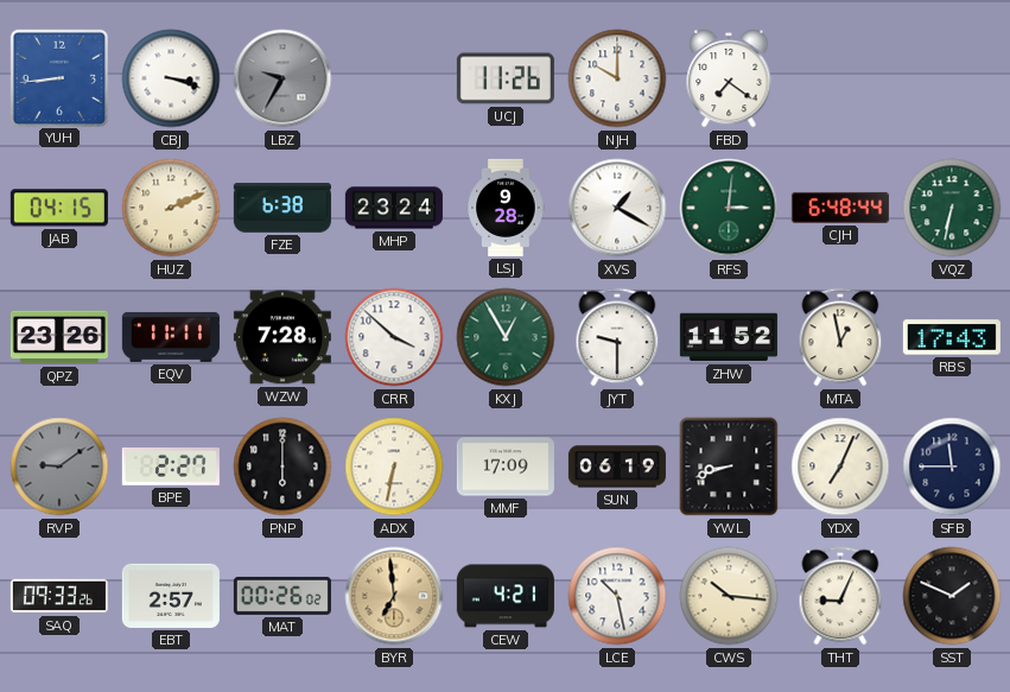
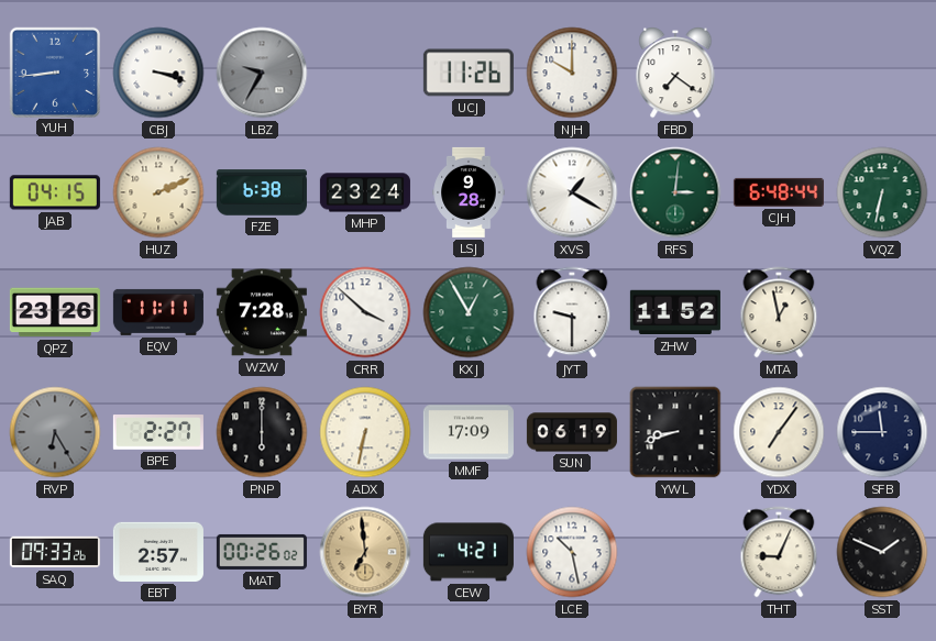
RBS: 17:43 -> none
RVP: 9:09 -> 6:25
YDX: 7:04 -> 7:06
CWS: 10:16 -> none
